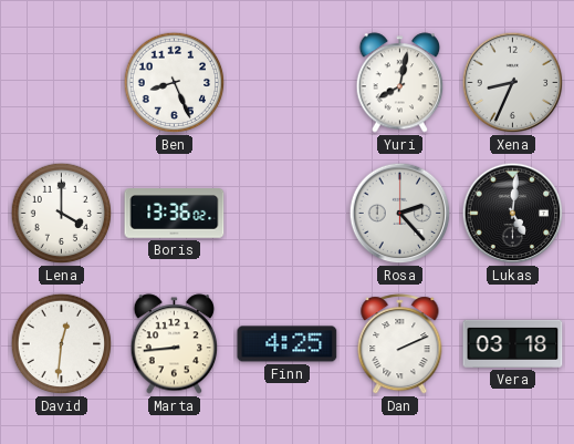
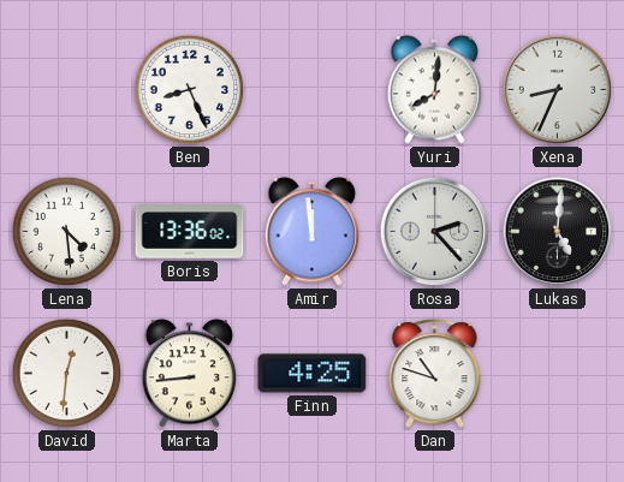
Yuri: 8:02 -> 8:01
Lena: 4:00 -> 4:29
Amir: none -> 11:59
Dan: 2:11 -> 10:48
Vera: 03:18 -> none
